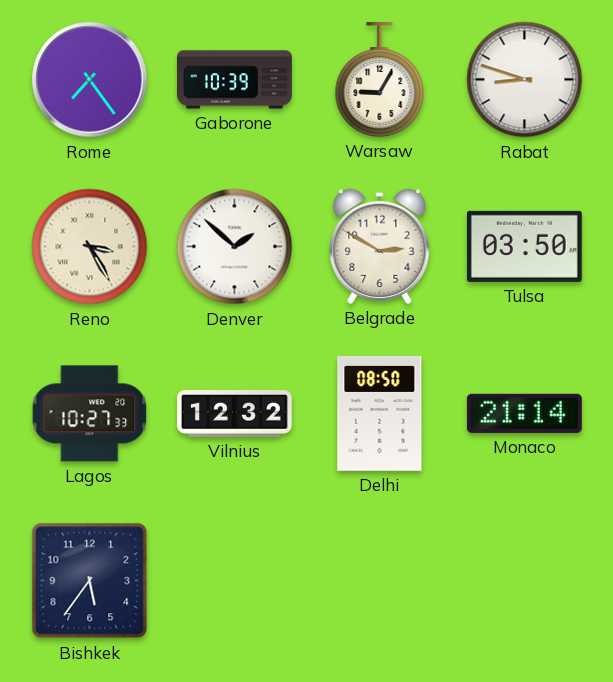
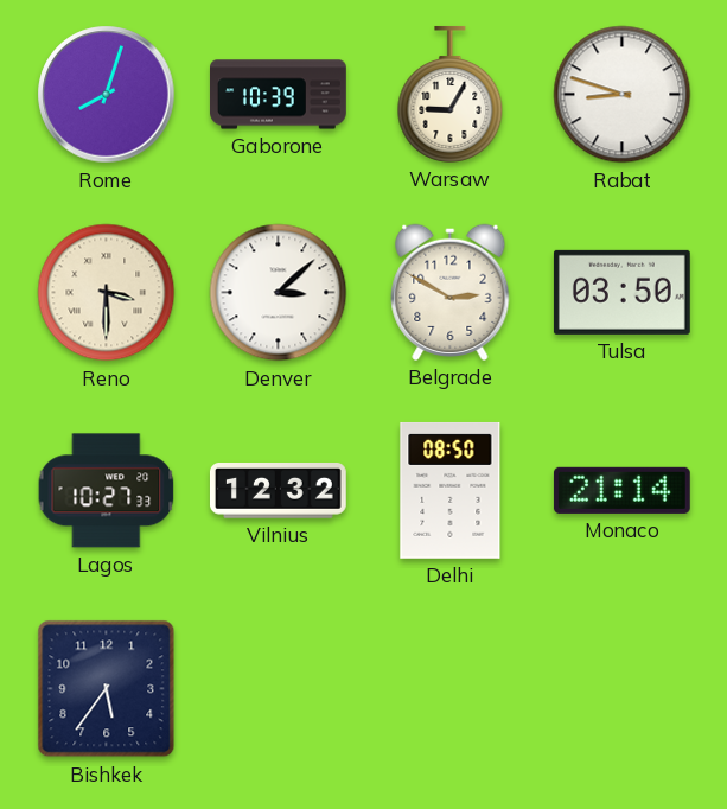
Rome: 7:24 -> 8:03
Reno: 3:25 -> 3:30
Denver: 1:52 -> 3:08
